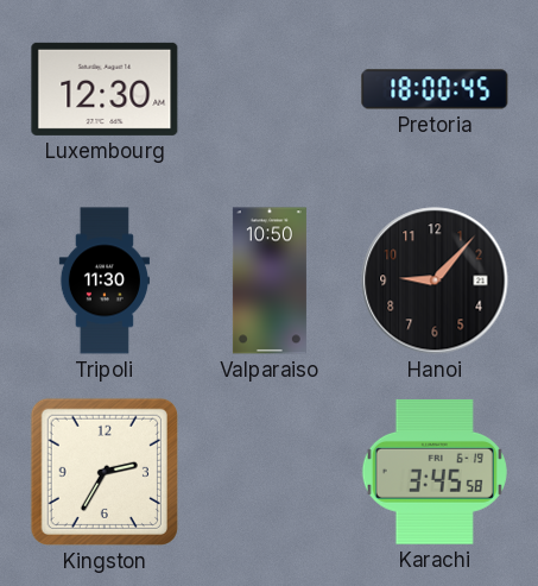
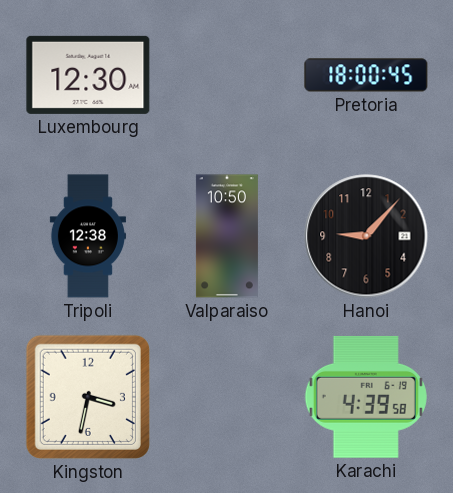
Tripoli: 11:30 -> 12:38
Kingston: 2:35 -> 3:32
Karachi: 3:45 -> 4:39
